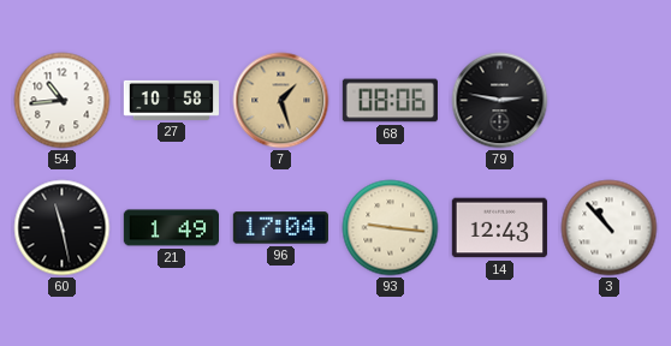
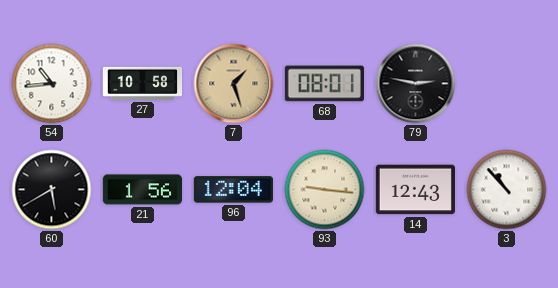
68: 08:06 -> 08:01
60: 11:28 -> 5:40
21: 1:49 -> 1:56
96: 17:04 -> 12:04
